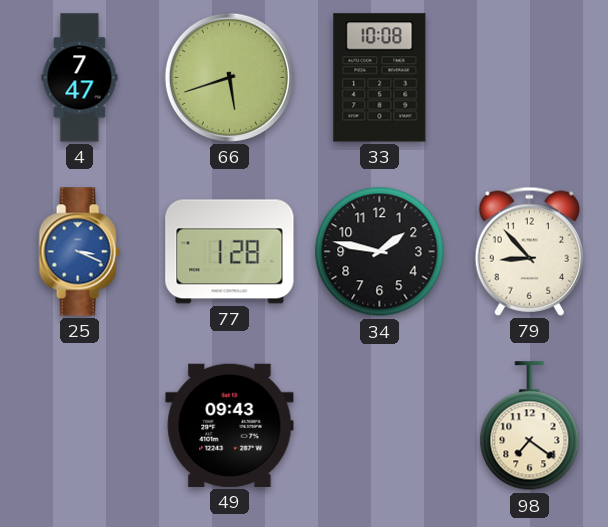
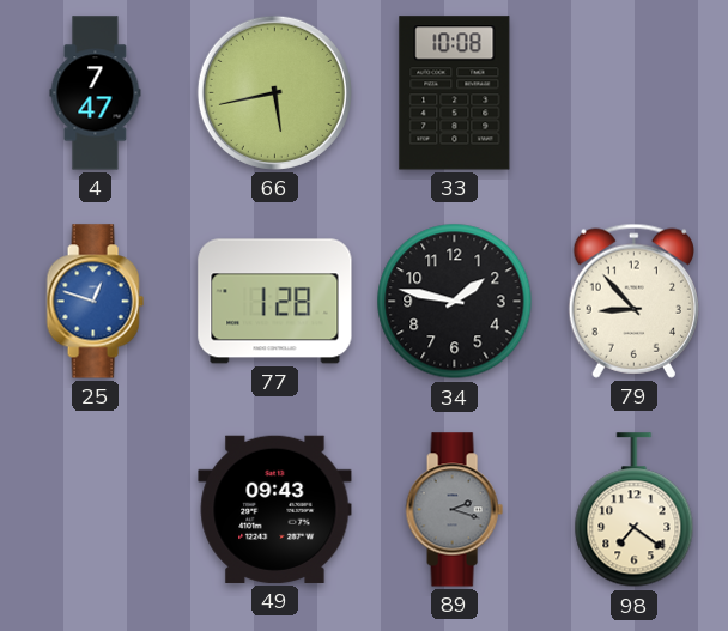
66: 5:42 -> 5:43
25: 3:19 -> 12:48
89: none -> 2:18
